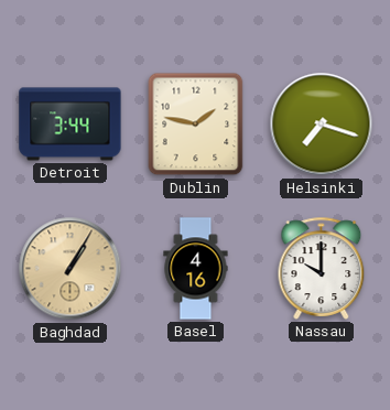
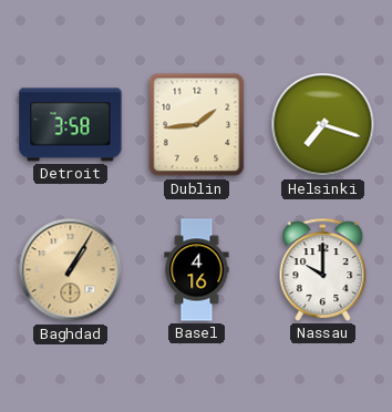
Detroit: 3:44 -> 3:58
Dublin: 1:47 -> 1:44
